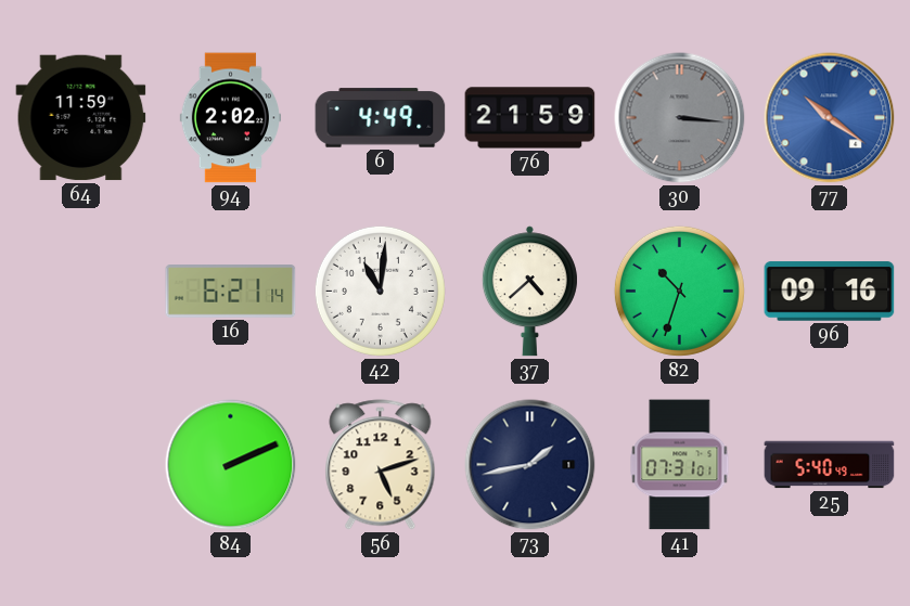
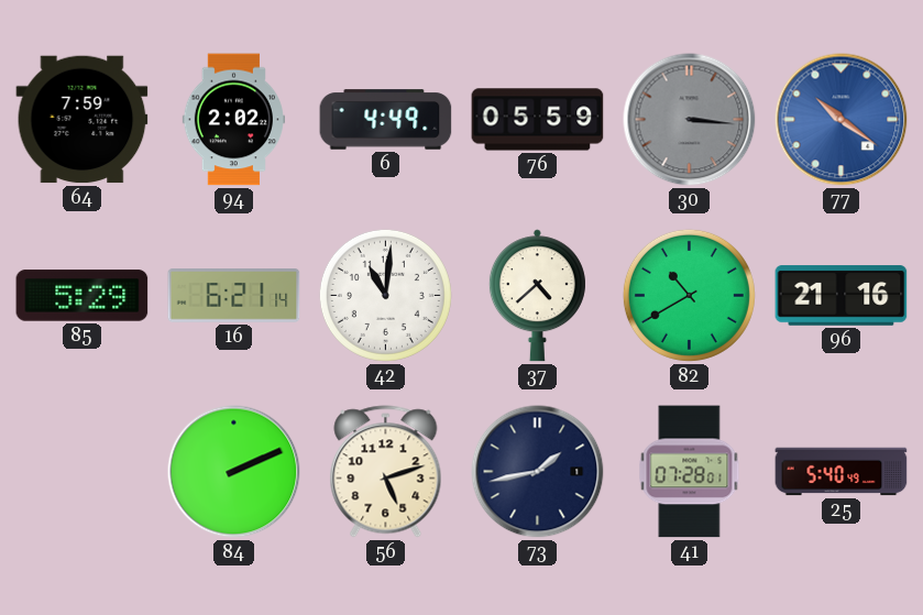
64: 11:59 -> 7:59
76: 21:59 -> 05:59
85: none -> 5:29
82: 10:33 -> 10:40
96: 09:16 -> 21:16
41: 07:31 -> 07:28
